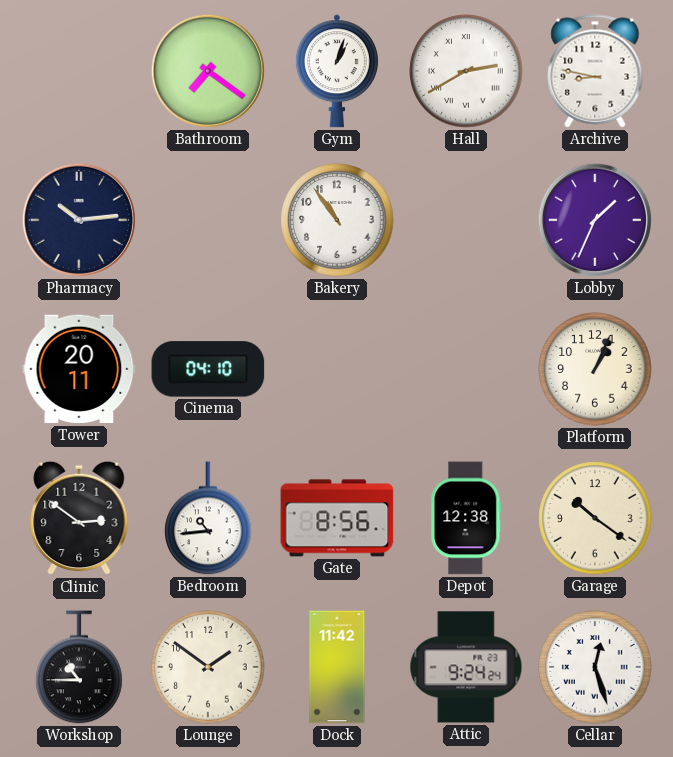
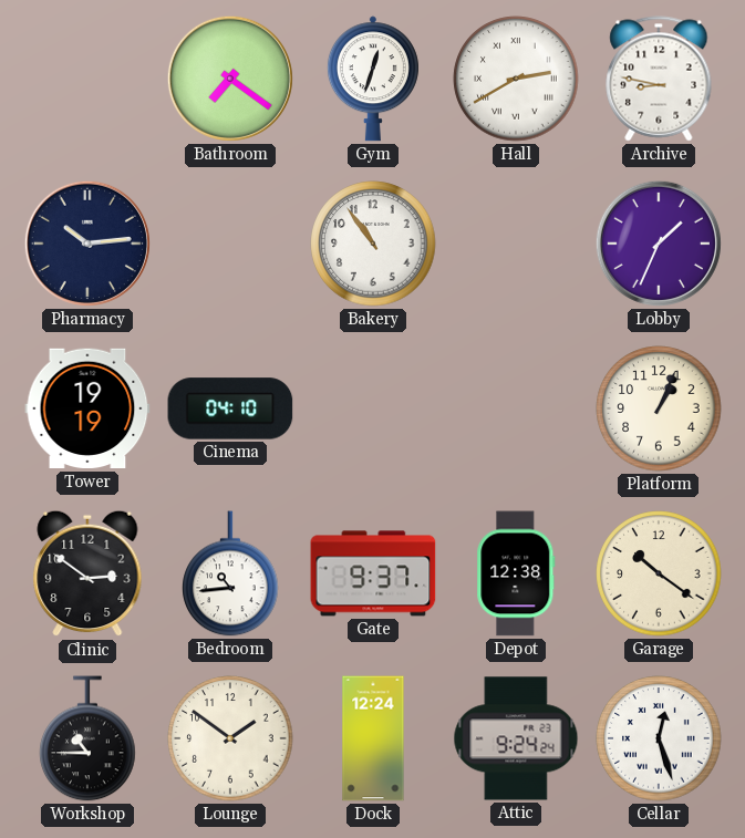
Gym: 1:03 -> 12:33
Tower: 20:11 -> 19:19
Gate: 8:56 -> 9:37
Dock: 11:42 -> 12:24
